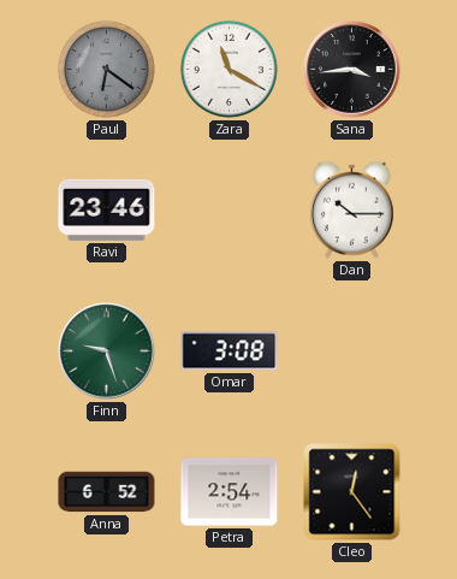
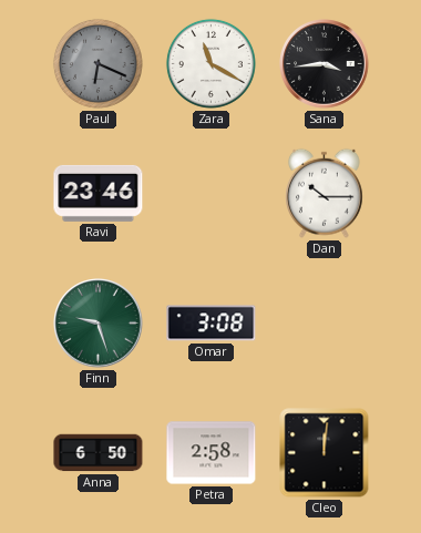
Paul: 6:21 -> 6:19
Anna: 6:52 -> 6:50
Petra: 2:54 -> 2:58
Cleo: 12:24 -> 12:01
